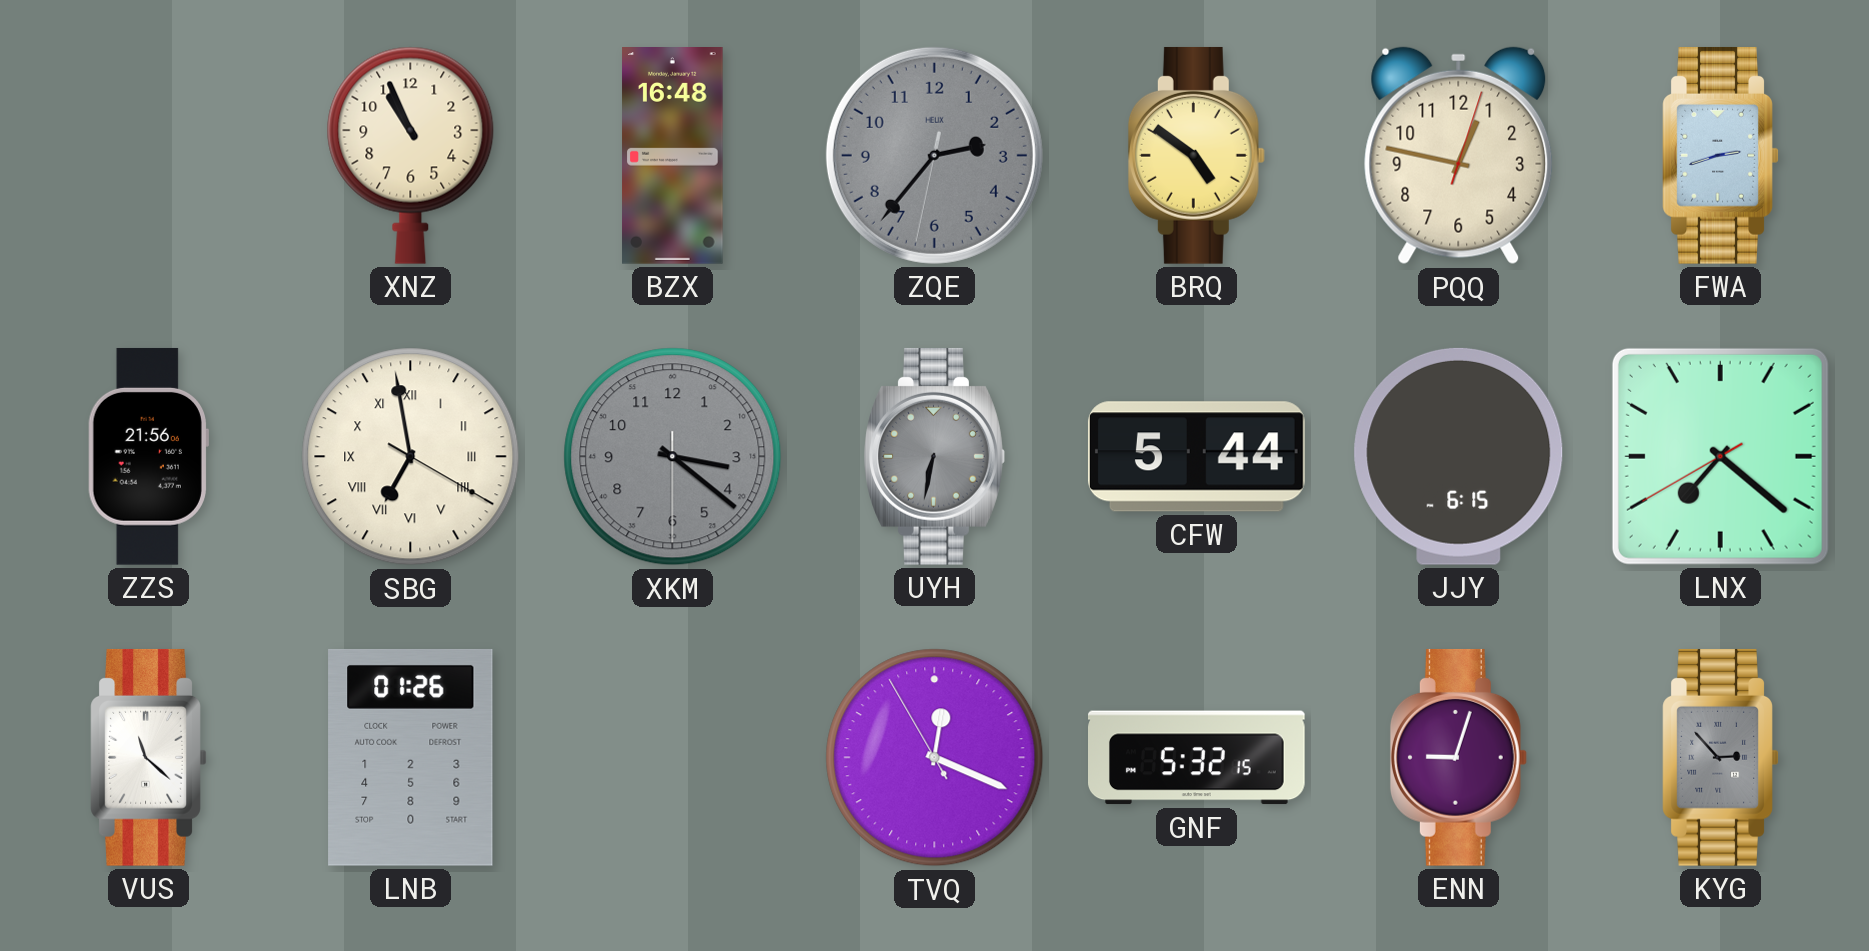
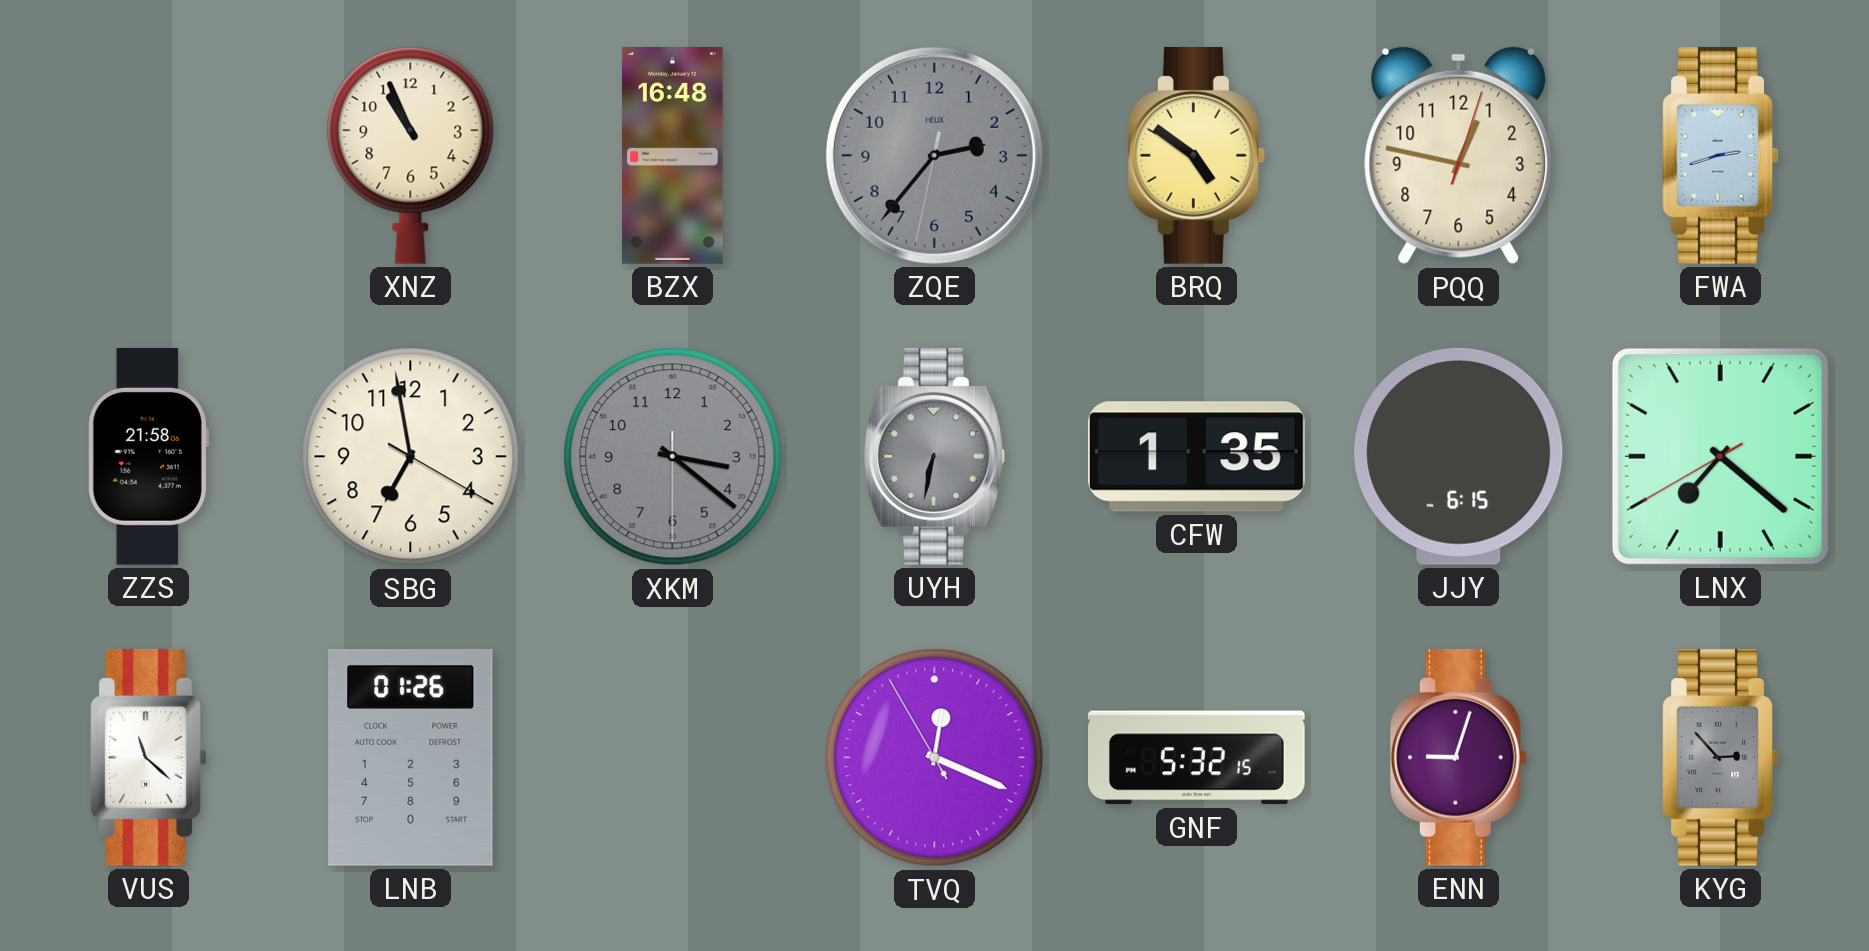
ZZS: 21:56 -> 21:58
SBG numerals: Roman -> Arabic
CFW: 5:44 -> 1:35
